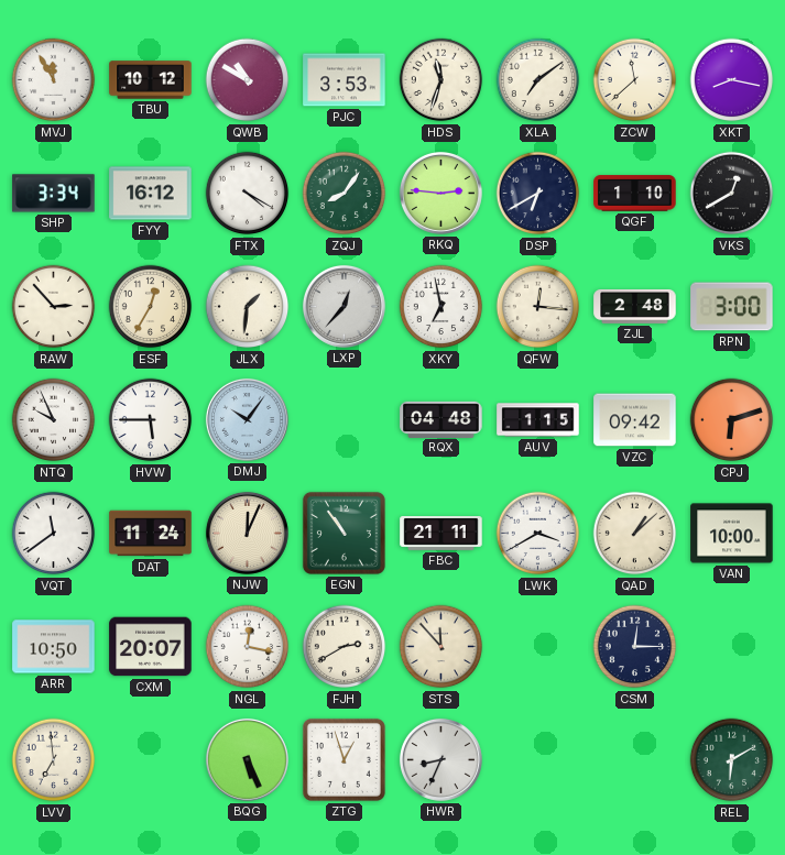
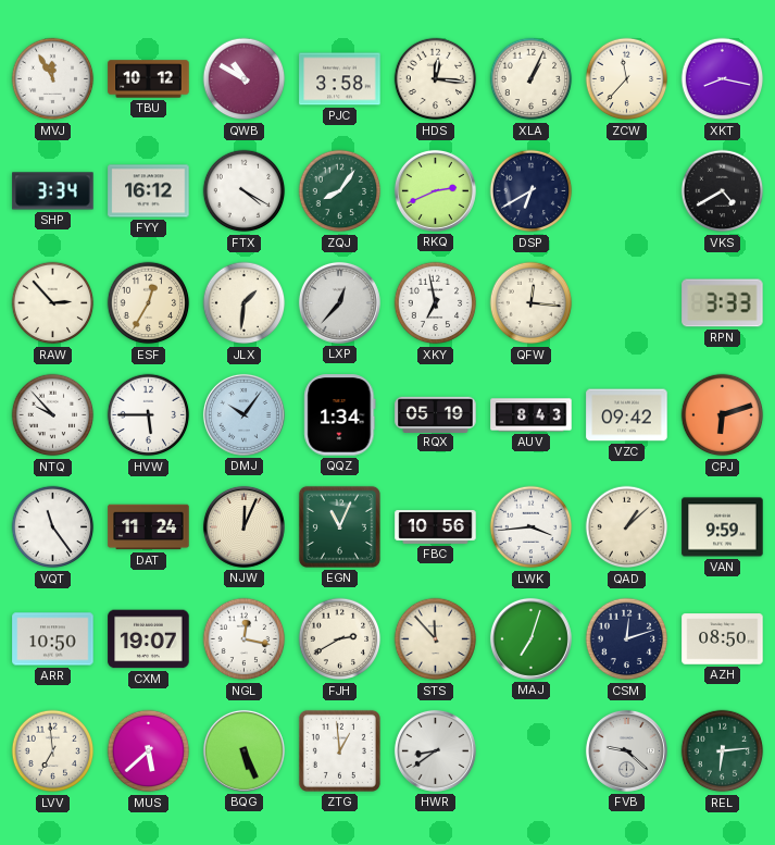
PJC: 3:53 -> 3:58
HDS: 11:33 -> 12:16
XLA: 7:09 -> 1:04
ZCW: 11:38 -> 11:37
RKQ: 2:46 -> 2:41
QGF: 1:10 -> none
VKS: 12:40 -> 4:40
ZJL: 2:48 -> none
RPN: 3:00 -> 3:33
NTQ: 9:56 -> 9:53
QQZ: none -> 1:34
RQX: 04:48 -> 05:19
AUV: 1:15 -> 8:43
VQT: 11:39 -> 11:24
EGN: 10:54 -> 11:04
FBC: 21:11 -> 10:56
LWK: 3:40 -> 3:44
VAN: 10:00 -> 9:59
CXM: 20:07 -> 19:07
MAJ: none -> 7:03
CSM: 12:15 -> 12:12
AZH: none -> 08:50
MUS: none -> 5:38
ZTG: 12:57 -> 12:59
HWR: 8:34 -> 8:39
FVB: none -> 9:22
REL: 6:10 -> 6:14
